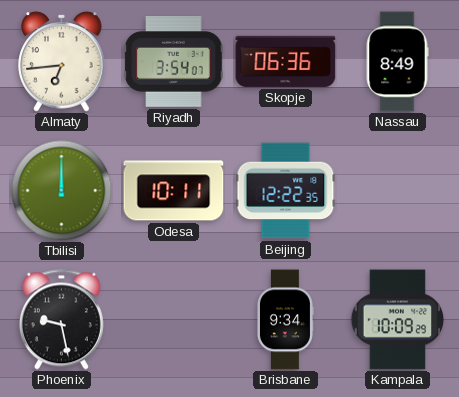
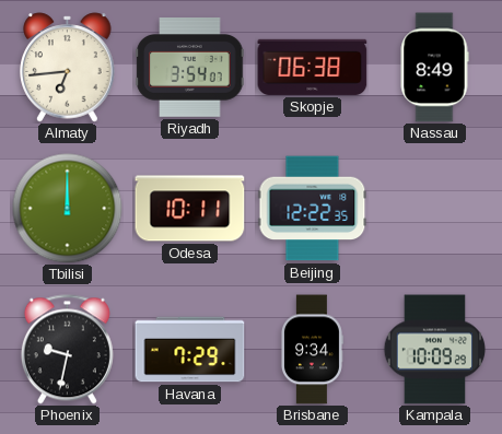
Skopje: 06:36 -> 06:38
Phoenix: 9:28 -> 9:32
Havana: none -> 7:29
